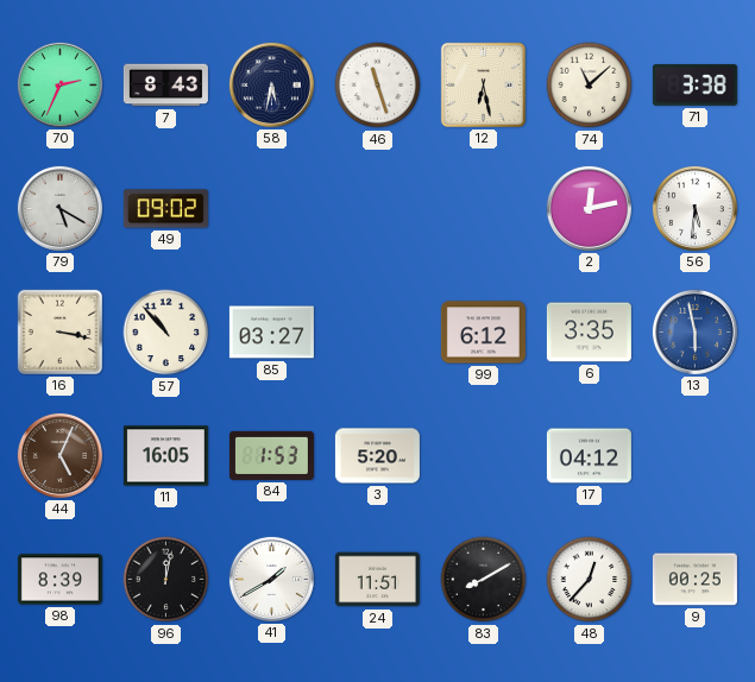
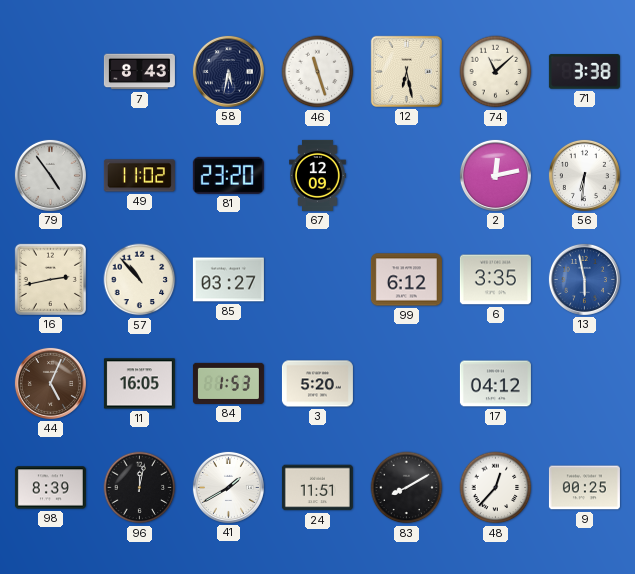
70: 2:34 -> none
79: 5:20 -> 4:54
49: 09:02 -> 11:02
81: none -> 23:20
67: none -> 12:09
56: 5:31 -> 6:31
16: 3:17 -> 2:43
